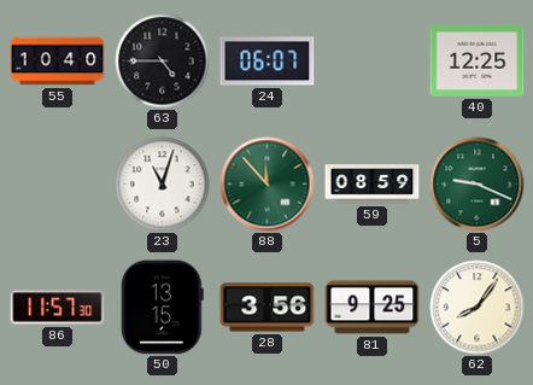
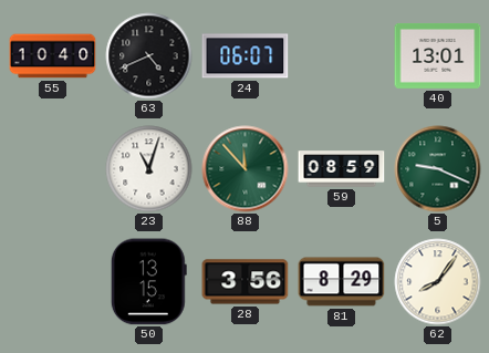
63: 4:45 -> 4:41
40: 12:25 -> 13:01
86: 11:57 -> none
81: 9:25 -> 8:29
